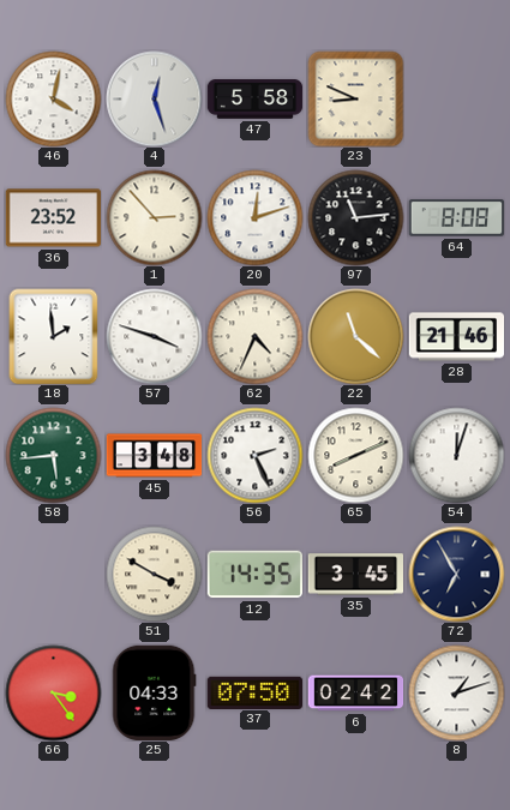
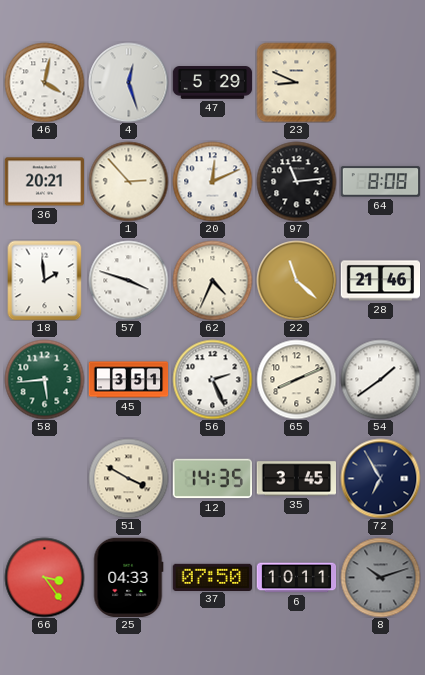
47: 5:58 -> 5:29
36: 23:52 -> 20:21
20: 12:12 -> 12:11
45: 3:48 -> 3:51
54: 12:03 -> 1:39
6: 02:42 -> 10:11
8: 1:12 -> 10:12
8 dial: white -> grey
